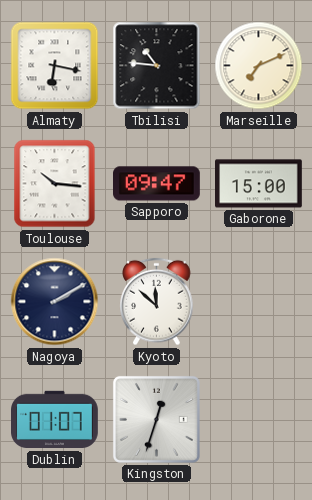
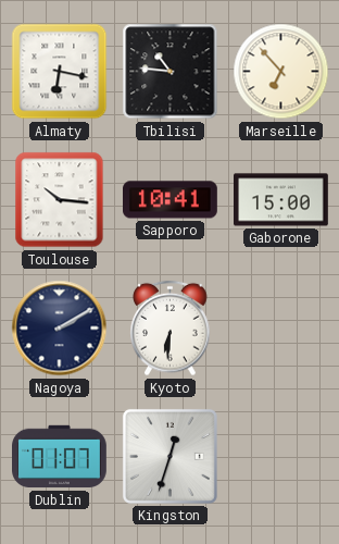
Marseille: 7:11 -> 6:53
Sapporo: 09:47 -> 10:41
Kyoto: 11:52 -> 6:31
